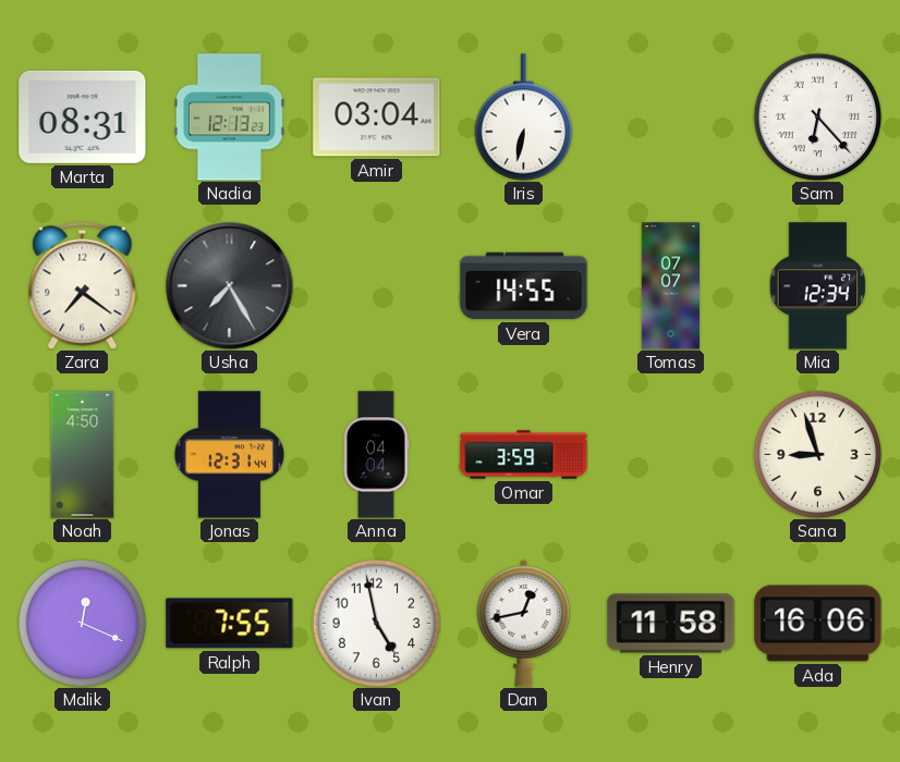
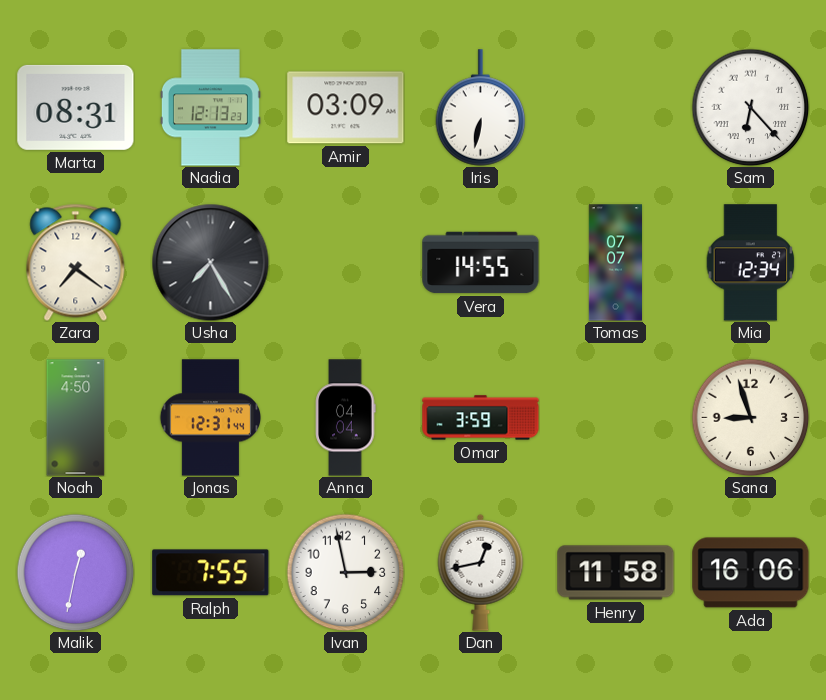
Amir: 03:04 -> 03:09
Malik: 12:19 -> 12:32
Ivan: 4:58 -> 2:58
